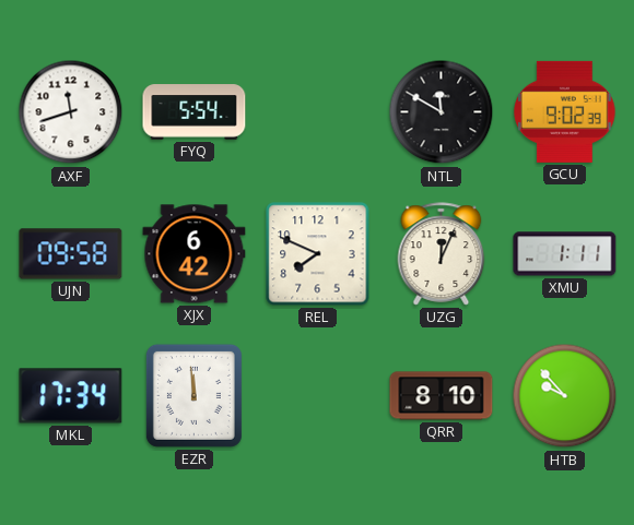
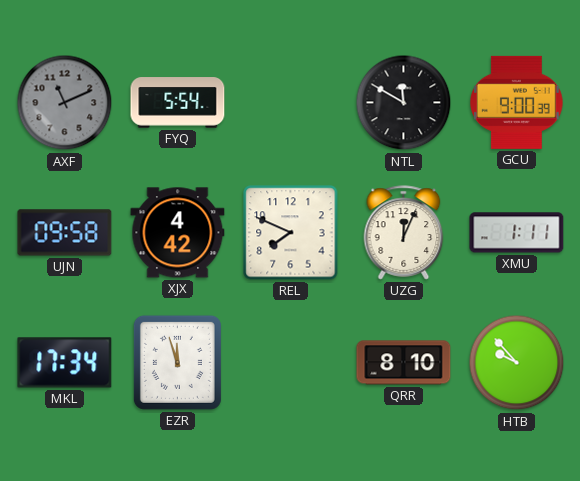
AXF: 11:42 -> 11:11
AXF dial: white -> grey
GCU: 9:02 -> 9:00
XJX: 6:42 -> 4:42
EZR: 11:59 -> 11:57
